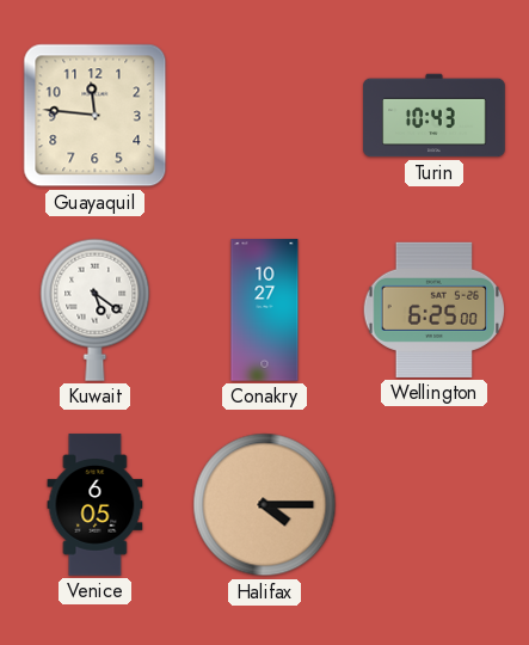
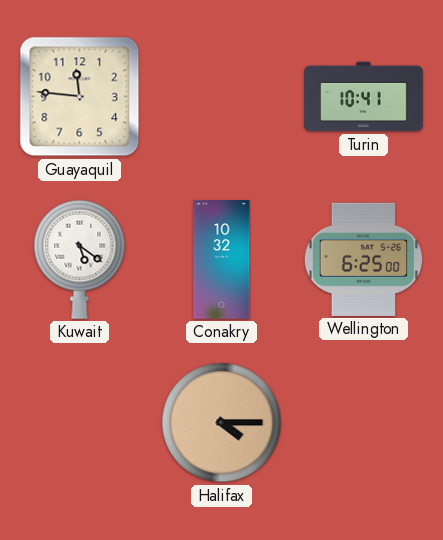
Turin: 10:43 -> 10:41
Conakry: 10:27 -> 10:32
Venice: 6:05 -> none
